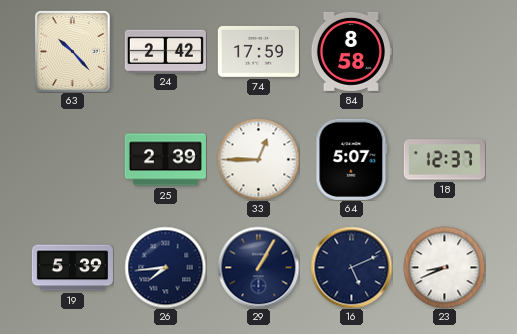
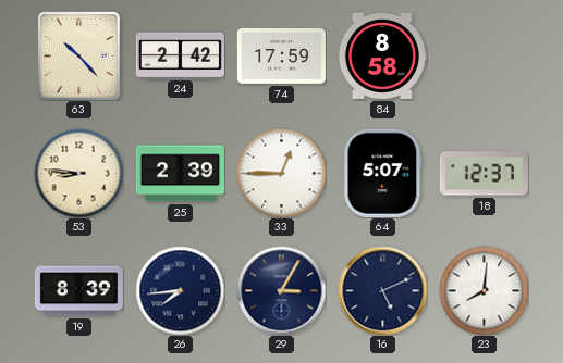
53: none -> 8:46
19: 5:39 -> 8:39
29: 1:05 -> 3:05
23: 8:41 -> 8:01
